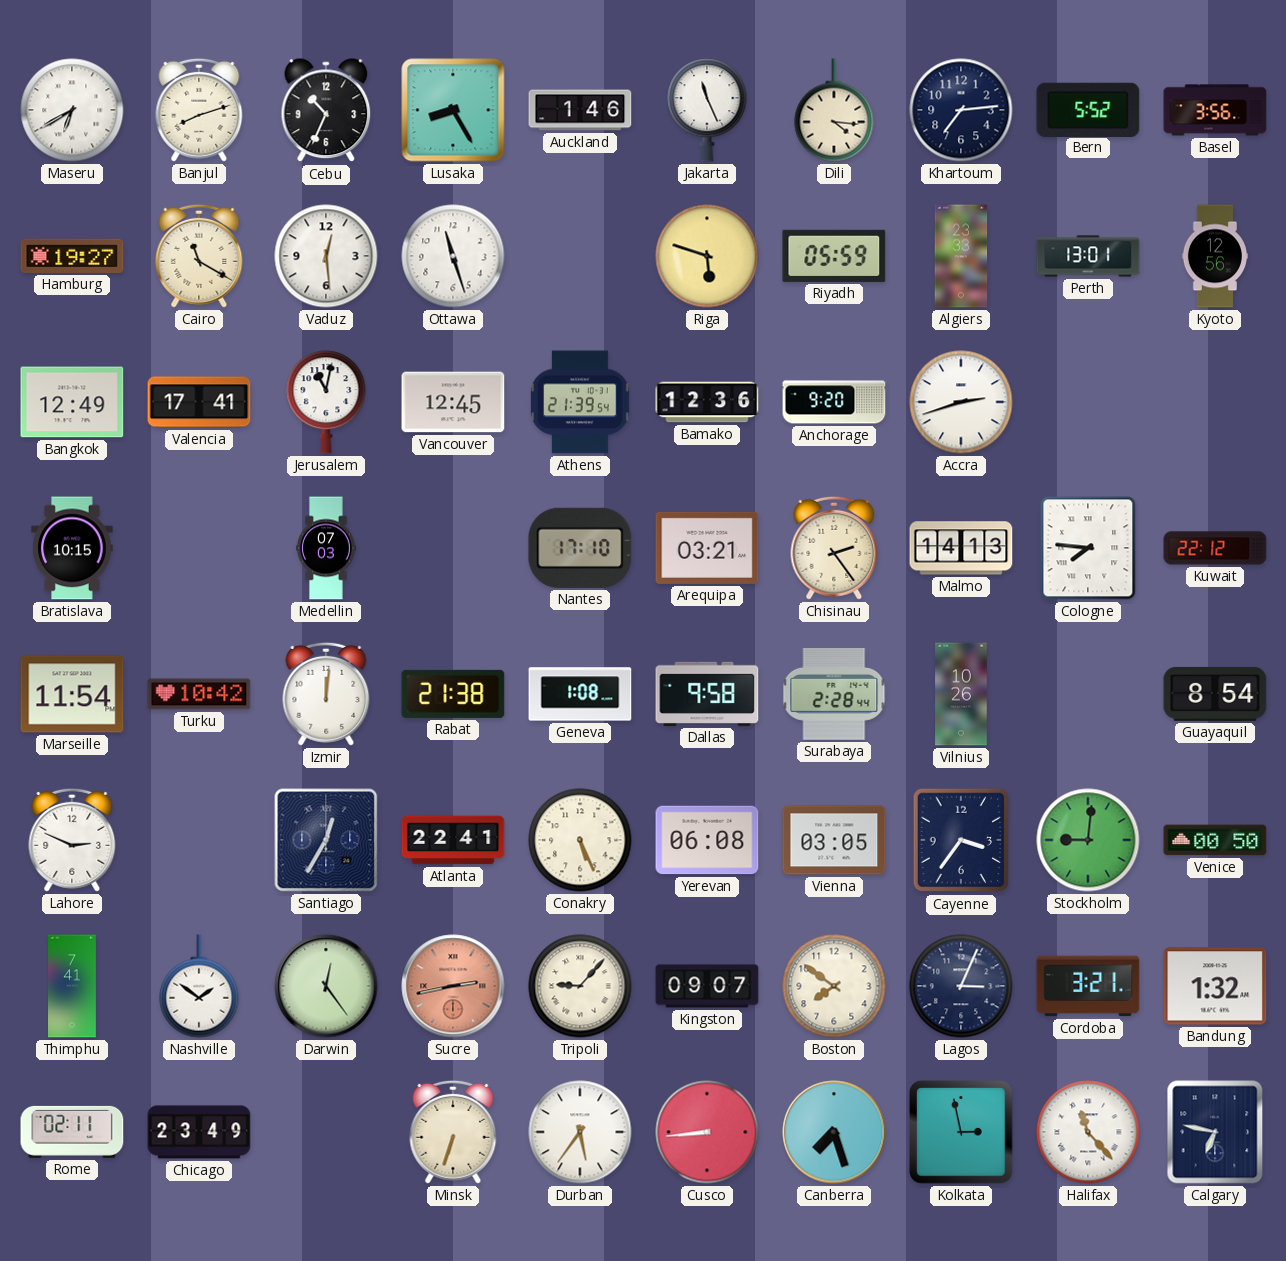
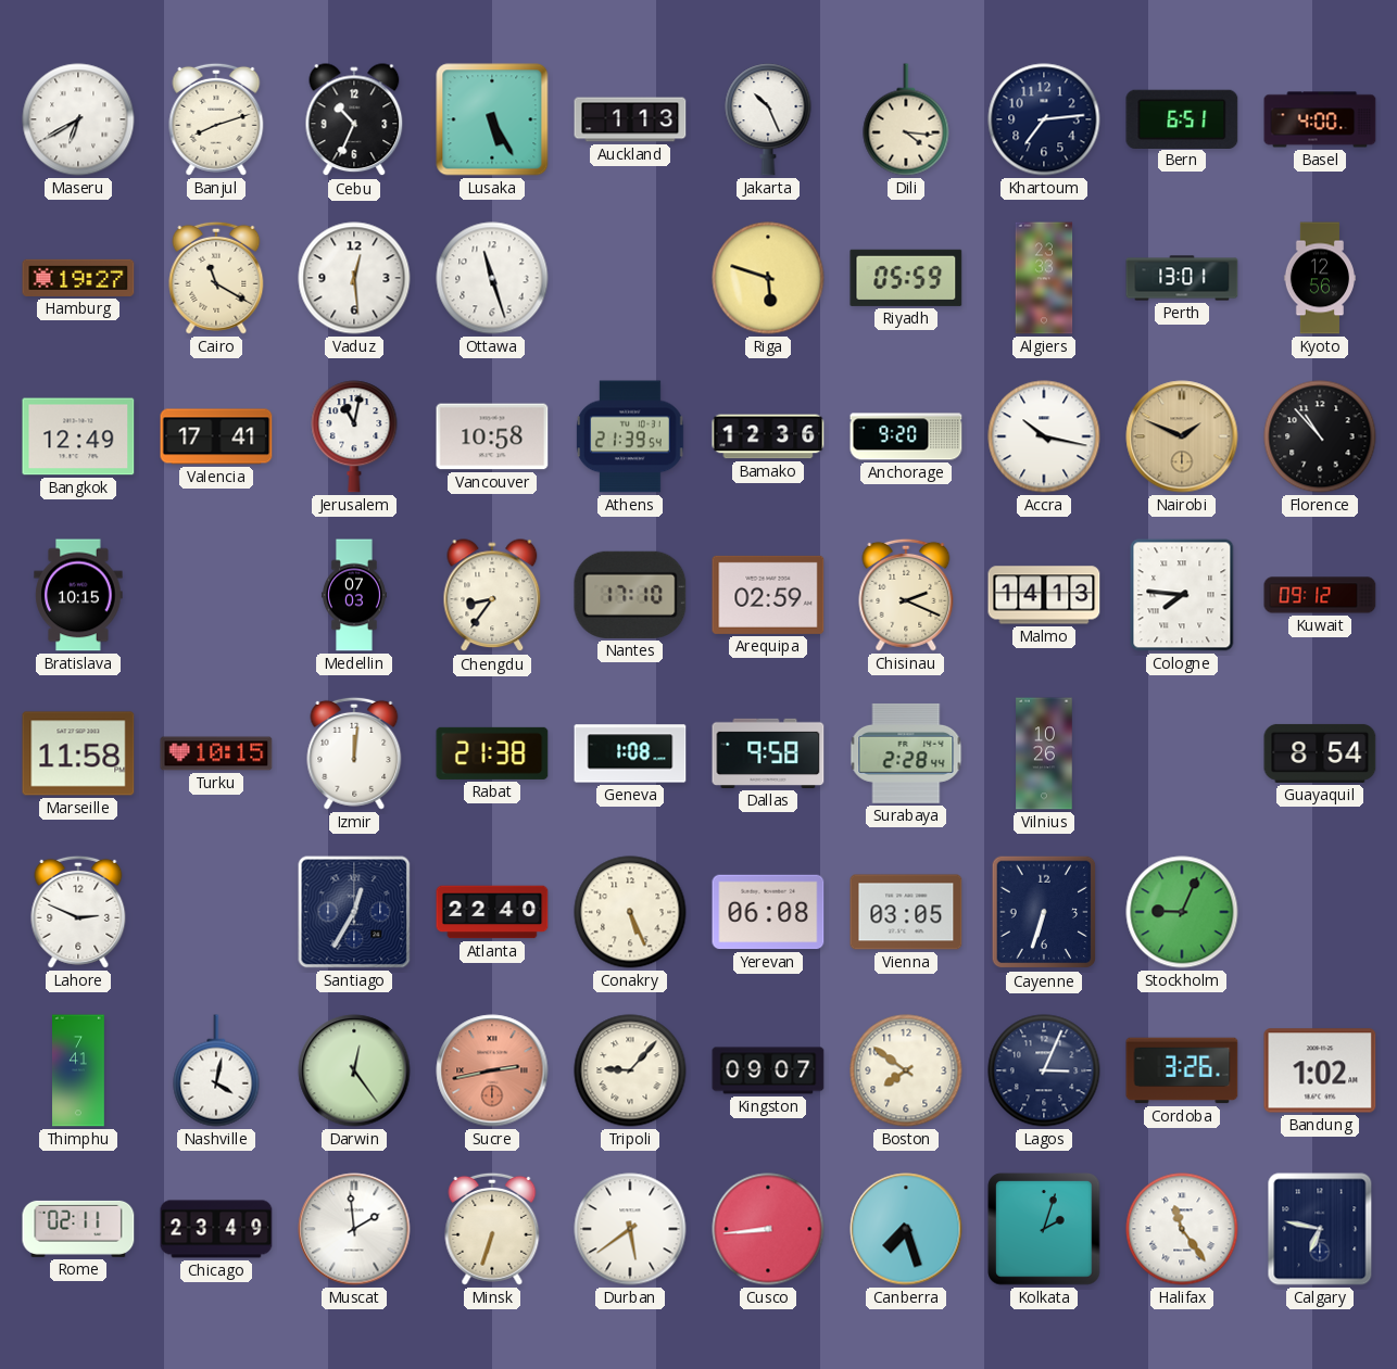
Lusaka: 8:25 -> 5:25
Auckland: 1:46 -> 1:13
Jakarta: 11:26 -> 10:26
Bern: 5:52 -> 6:51
Basel: 3:56 -> 4:00
Vancouver: 12:45 -> 10:58
Accra: 2:42 -> 10:17
Nairobi: none -> 1:49
Florence: none -> 10:53
Chengdu: none -> 8:36
Arequipa: 03:21 -> 02:59
Chisinau: 2:24 -> 2:19
Kuwait: 22:12 -> 09:12
Marseille: 11:54 -> 11:58
Turku: 10:42 -> 10:15
Atlanta: 22:41 -> 22:40
Cayenne: 3:36 -> 6:33
Stockholm: 9:01 -> 9:04
Venice: 00:50 -> none
Nashville: 1:51 -> 4:02
Cordoba: 3:21 -> 3:26
Bandung: 1:32 -> 1:02
Muscat: none -> 1:59
Durban: 5:36 -> 5:39
Kolkata: 2:58 -> 2:03
Halifax: 11:23 -> 11:24
